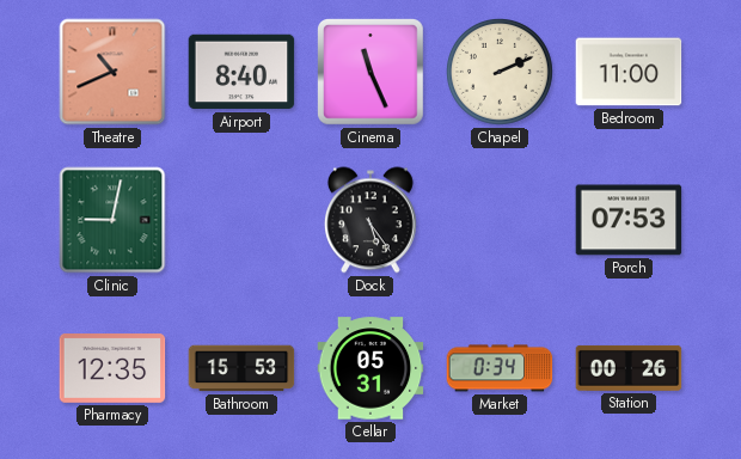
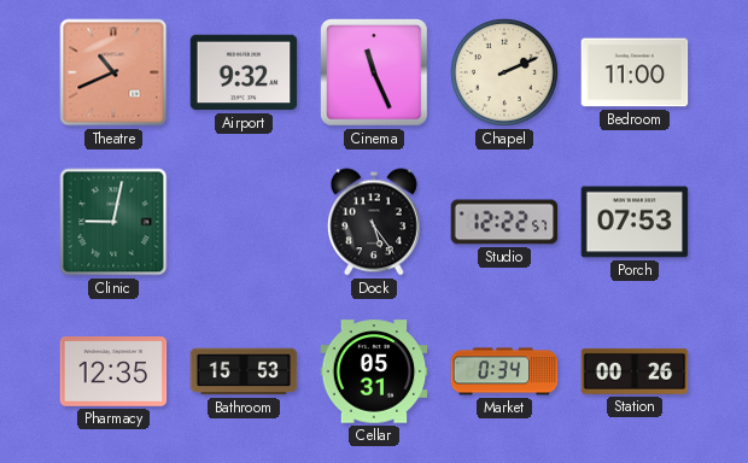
Airport: 8:40 -> 9:32
Studio: none -> 12:22
